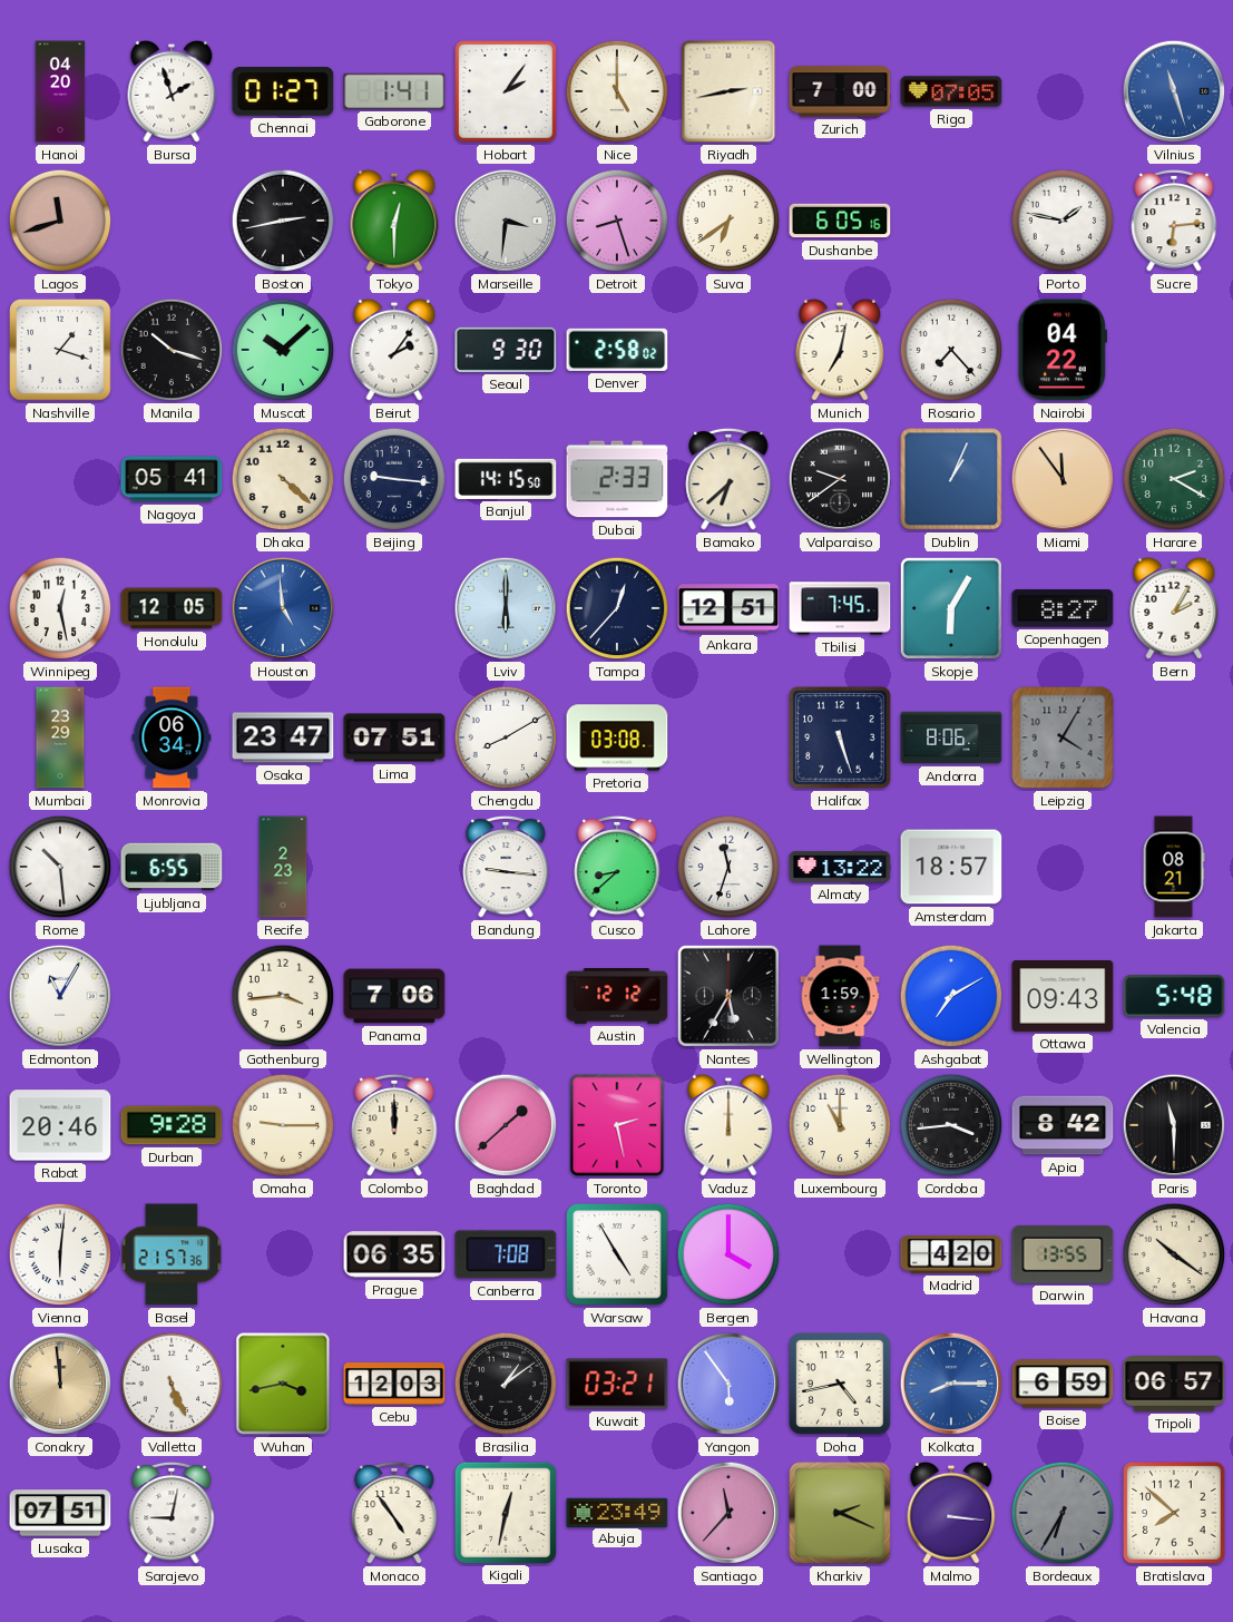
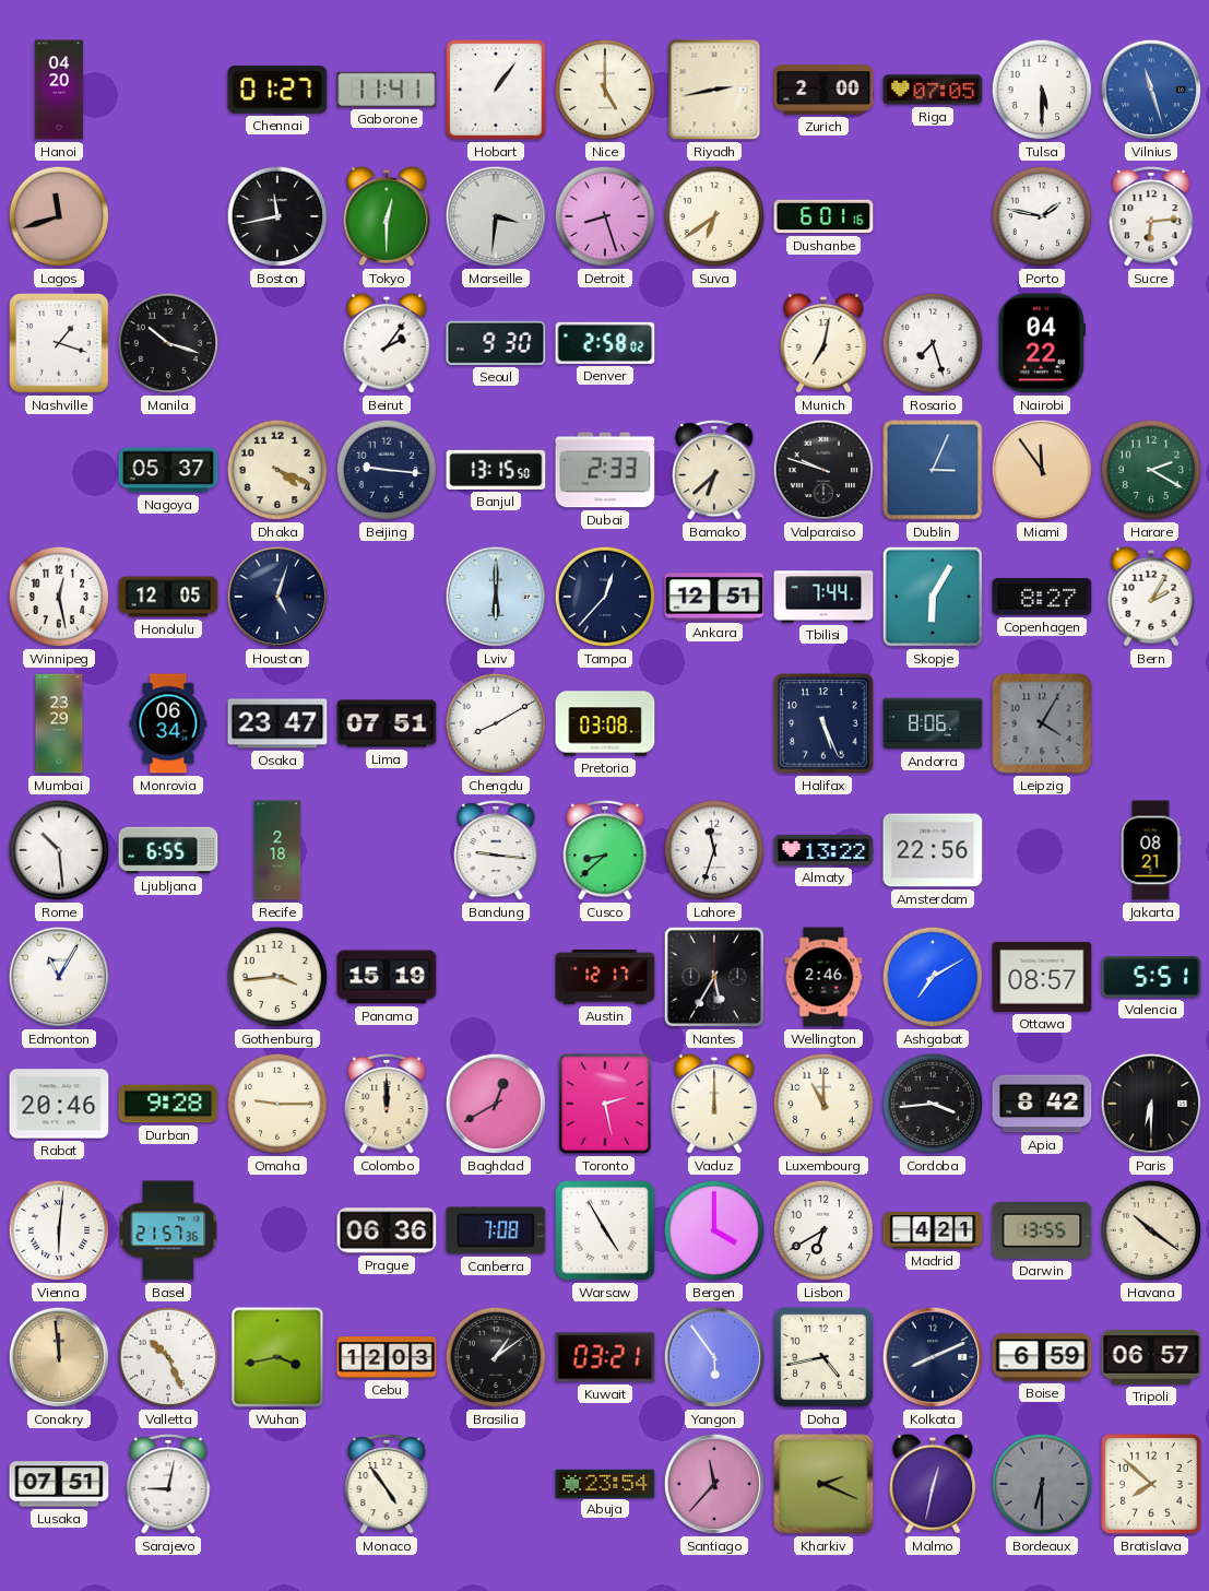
Bursa: 1:57 -> none
Gaborone: 1:41 -> 11:41
Hobart: 2:06 -> 1:06
Zurich: 7:00 -> 2:00
Tulsa: none -> 5:30
Boston: 2:43 -> 11:43
Dushanbe: 6:05 -> 6:01
Muscat: 10:08 -> none
Rosario: 7:23 -> 7:27
Nagoya: 05:41 -> 05:37
Dhaka: 4:22 -> 4:19
Banjul: 14:15 -> 13:15
Valparaiso: 9:39 -> 9:48
Dublin: 1:04 -> 3:04
Houston: 4:59 -> 5:03
Houston dial: blue -> navy
Tbilisi: 7:45 -> 7:44
Halifax: 5:27 -> 5:26
Recife: 2:23 -> 2:18
Amsterdam: 18:57 -> 22:56
Panama: 7:06 -> 15:19
Austin: 12:12 -> 12:17
Wellington: 1:59 -> 2:46
Ottawa: 09:43 -> 08:57
Valencia: 5:48 -> 5:51
Baghdad: 1:38 -> 12:40
Paris: 11:30 -> 6:30
Prague: 06:35 -> 06:36
Lisbon: none -> 6:40
Madrid: 4:20 -> 4:21
Valletta: 5:26 -> 10:26
Kolkata: 8:15 -> 8:11
Kolkata dial: blue -> navy
Kigali: 12:32 -> none
Abuja: 23:49 -> 23:54
Malmo: 3:16 -> 12:32
Bordeaux: 6:35 -> 6:30
